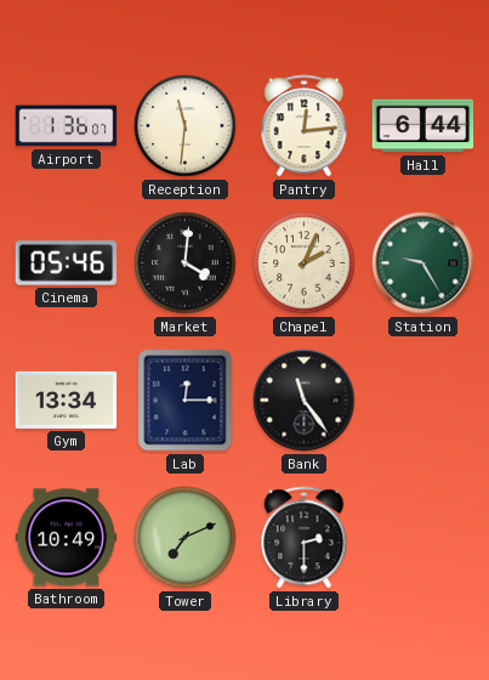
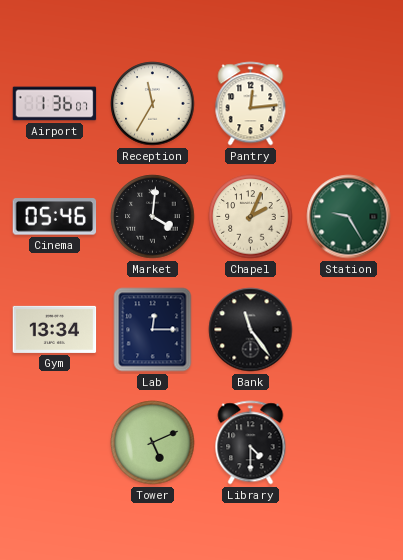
Reception: 11:31 -> 11:35
Hall: 6:44 -> none
Bathroom: 10:49 -> none
Tower: 7:11 -> 5:11
Library: 2:30 -> 4:30
